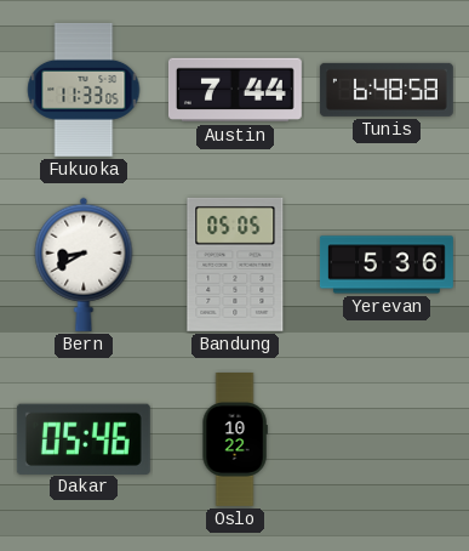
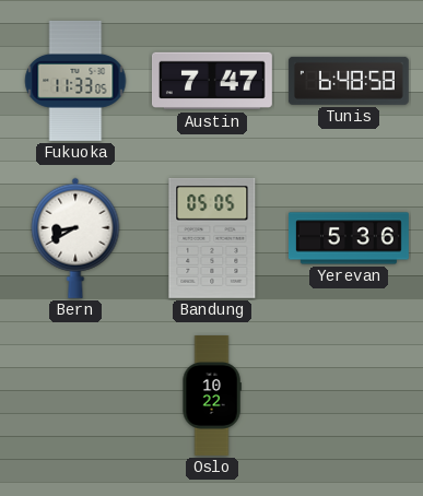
Austin: 7:44 -> 7:47
Dakar: 05:46 -> none
